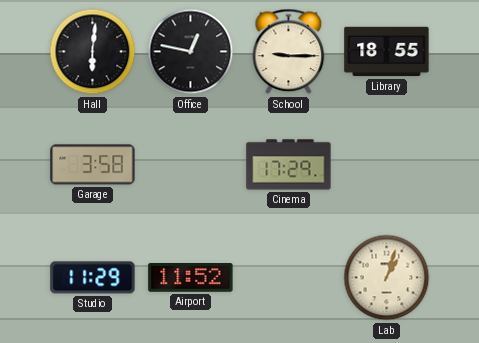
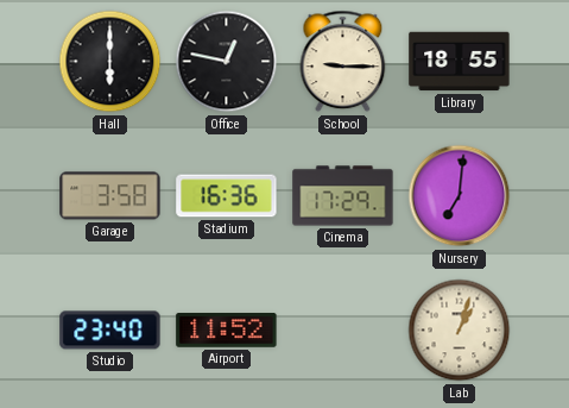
Hall: 6:01 -> 6:00
Stadium: none -> 16:36
Nursery: none -> 7:01
Studio: 11:29 -> 23:40
